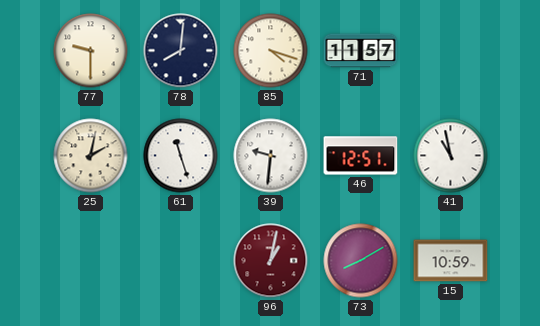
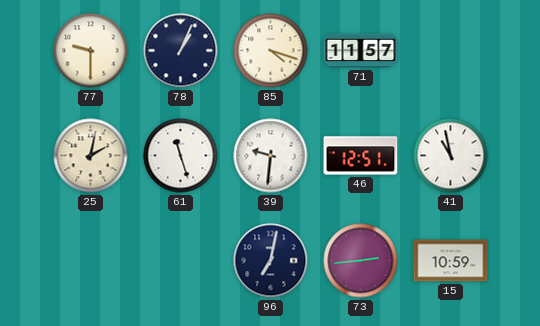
78: 8:01 -> 1:04
96: 1:02 -> 7:02
96 dial: burgundy -> navy
73: 8:10 -> 2:44
